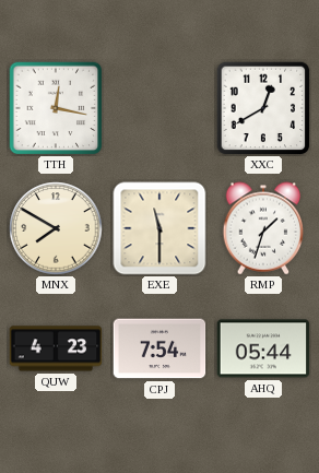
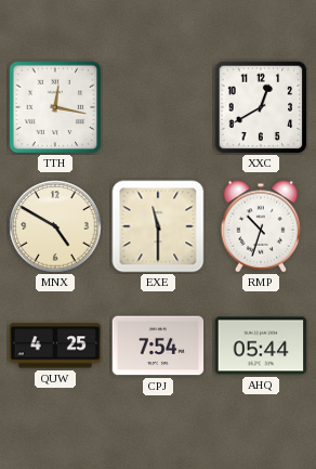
MNX: 7:50 -> 4:50
RMP: 1:33 -> 10:33
QUW: 4:23 -> 4:25
